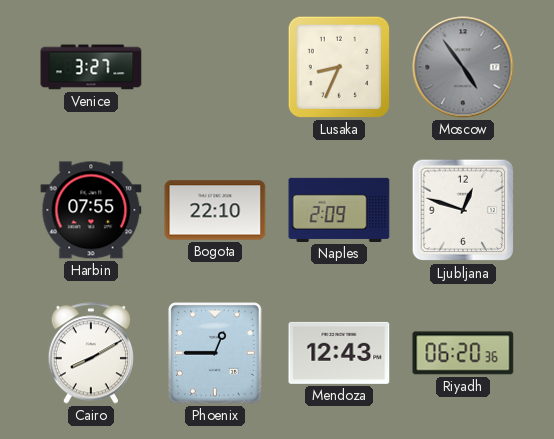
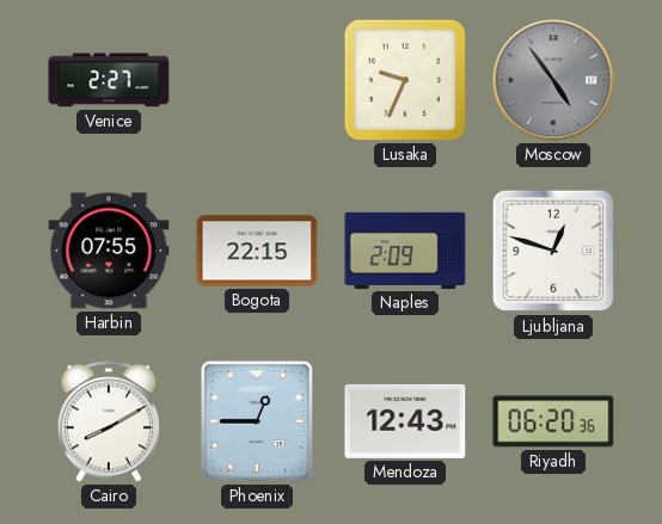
Venice: 3:27 -> 2:27
Lusaka: 8:34 -> 9:34
Bogota: 22:10 -> 22:15
